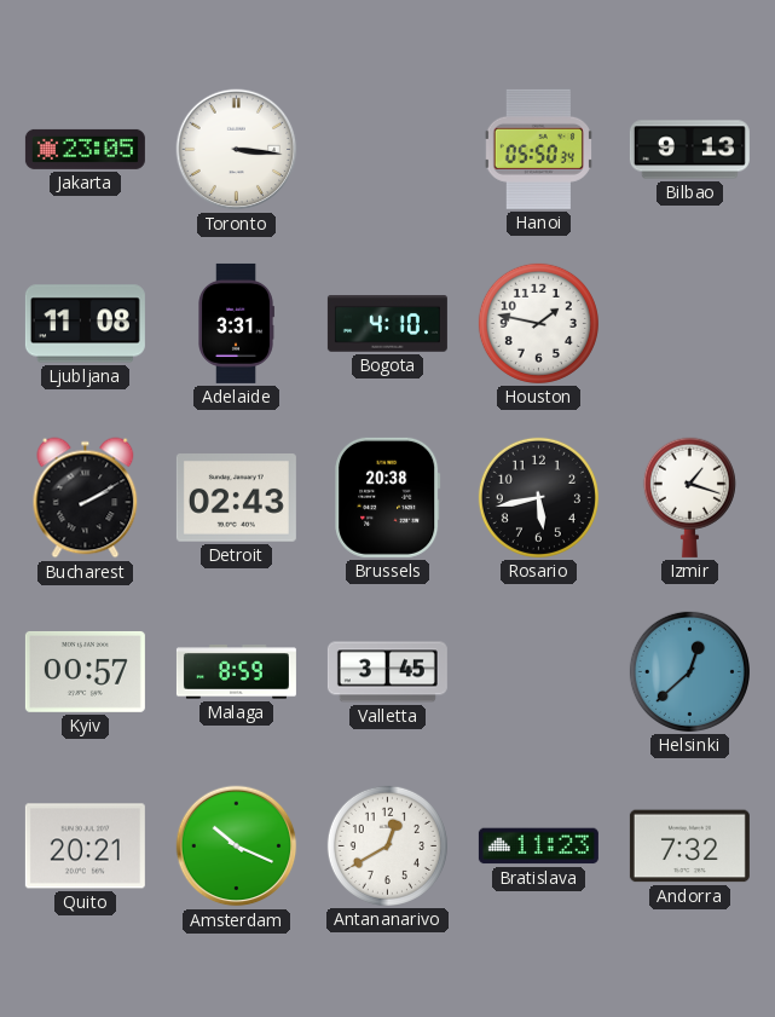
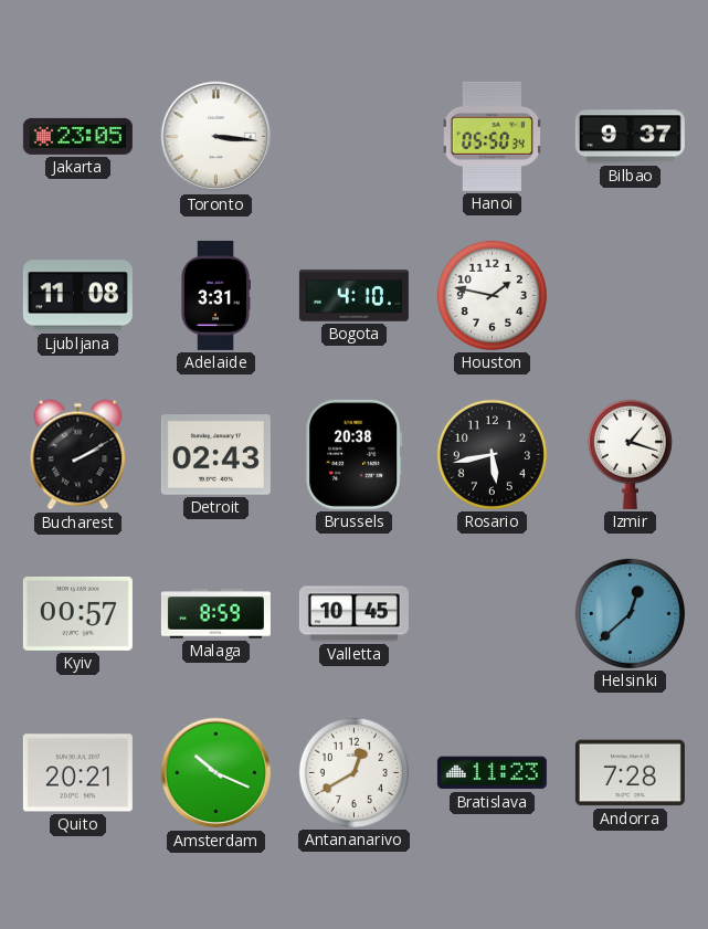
Bilbao: 9:13 -> 9:37
Valletta: 3:45 -> 10:45
Andorra: 7:32 -> 7:28
